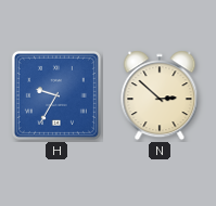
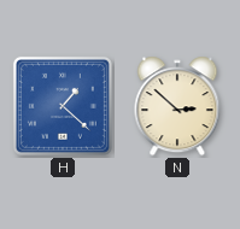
H: 9:35 -> 1:22
